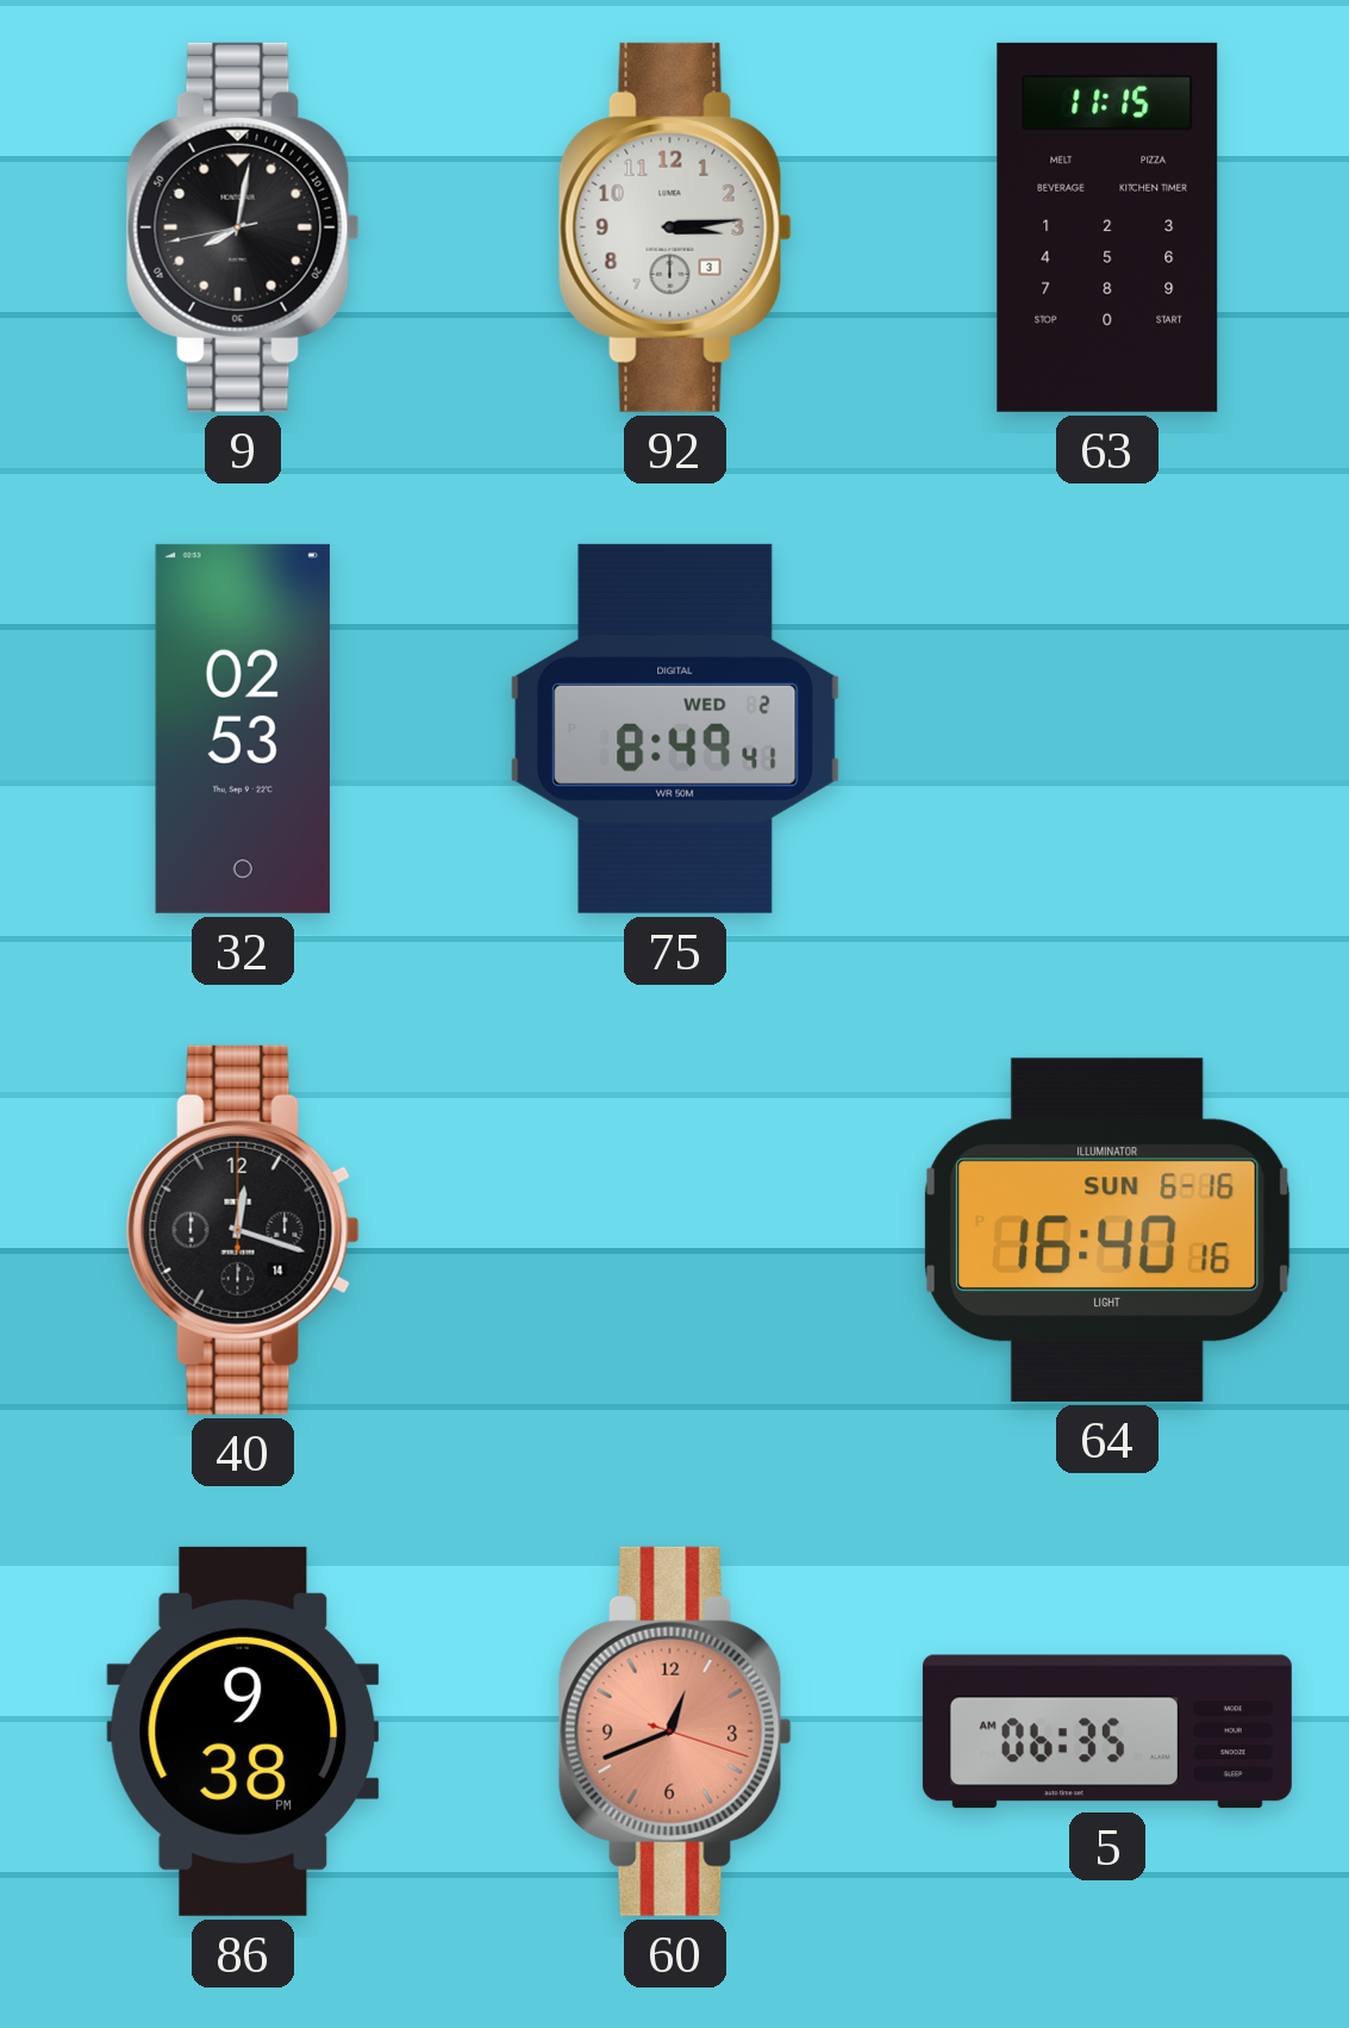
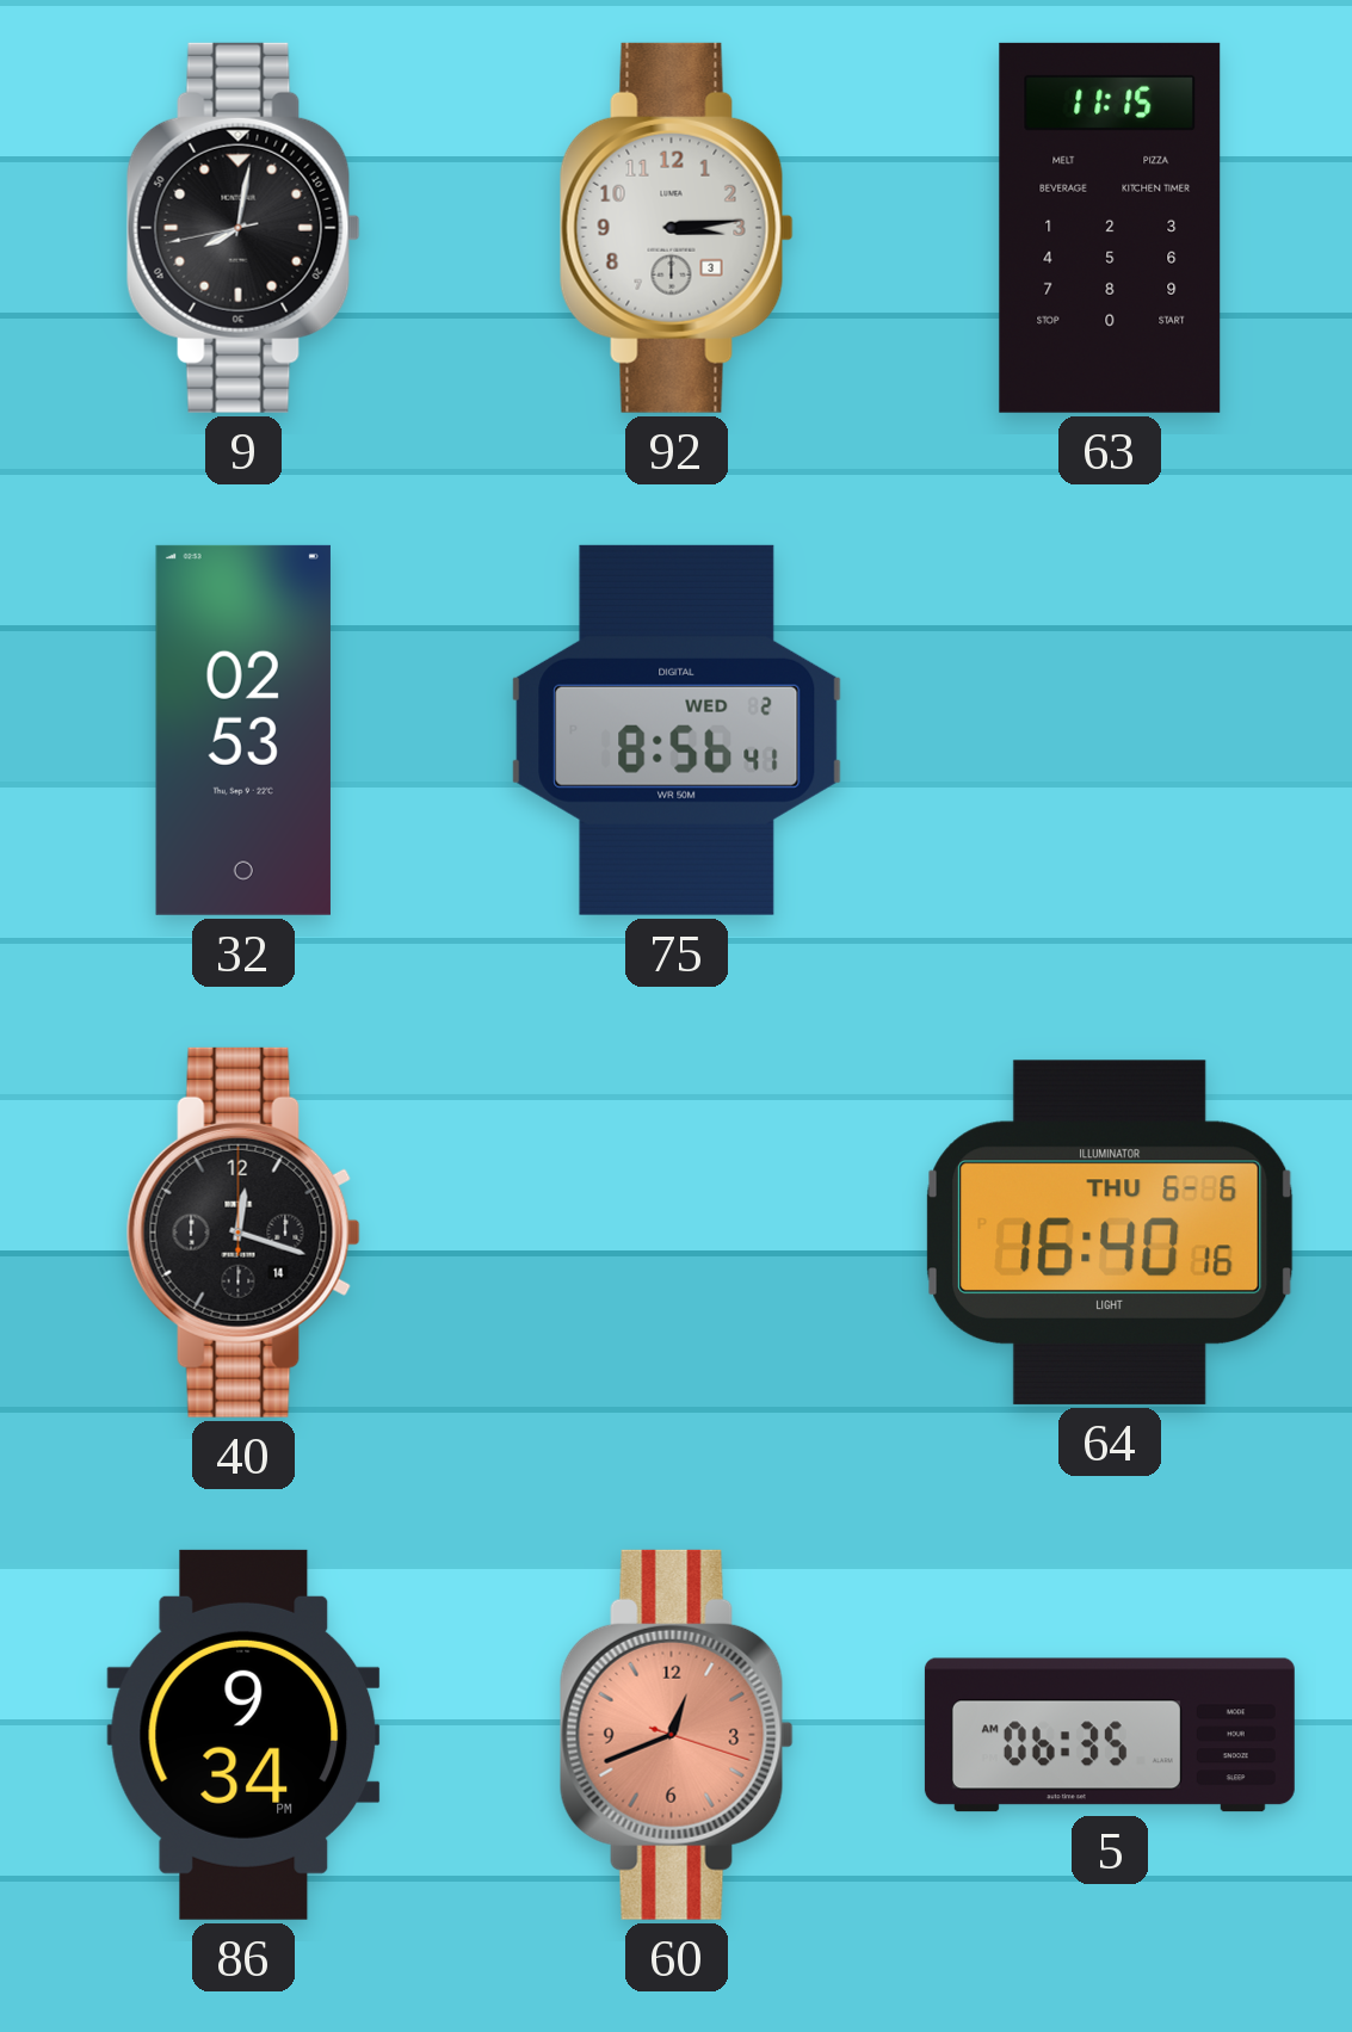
75: 8:49 -> 8:56
64 date: SUN 6-16 -> THU 6-6
86: 9:38 -> 9:34
